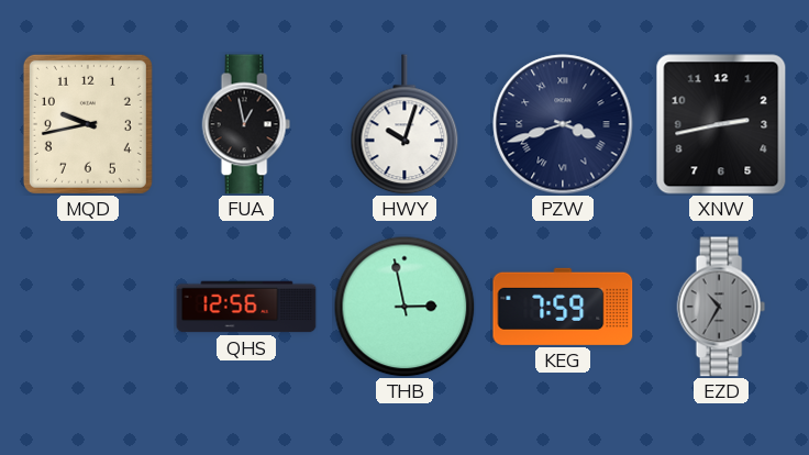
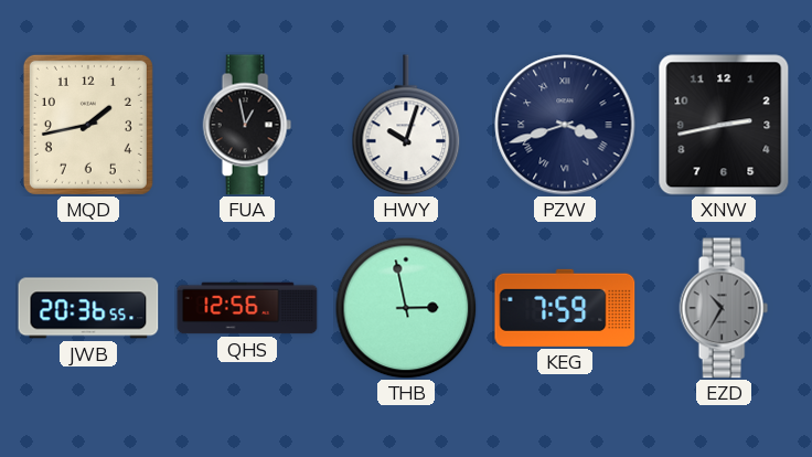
MQD: 9:43 -> 1:43
JWB: none -> 20:36
